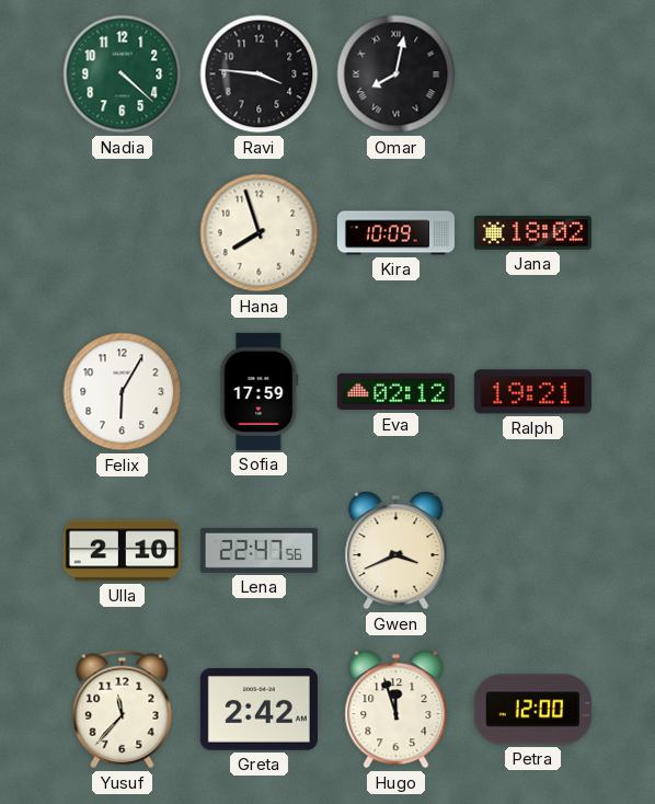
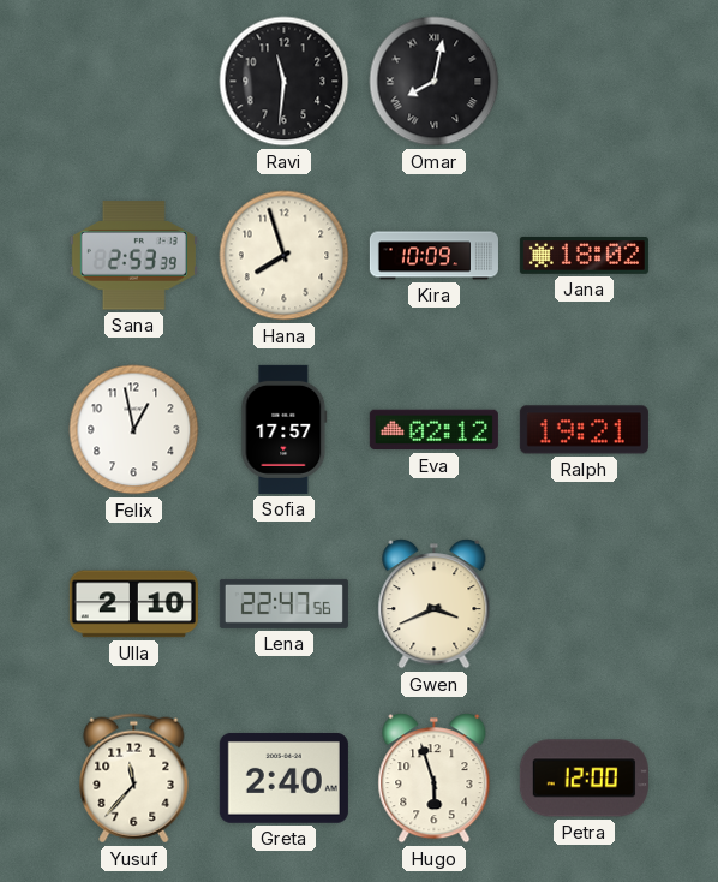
Nadia: 4:22 -> none
Ravi: 3:46 -> 11:31
Sana: none -> 2:53
Felix: 6:05 -> 12:58
Sofia: 17:59 -> 17:57
Greta: 2:42 -> 2:40
Hugo: 11:57 -> 5:57
